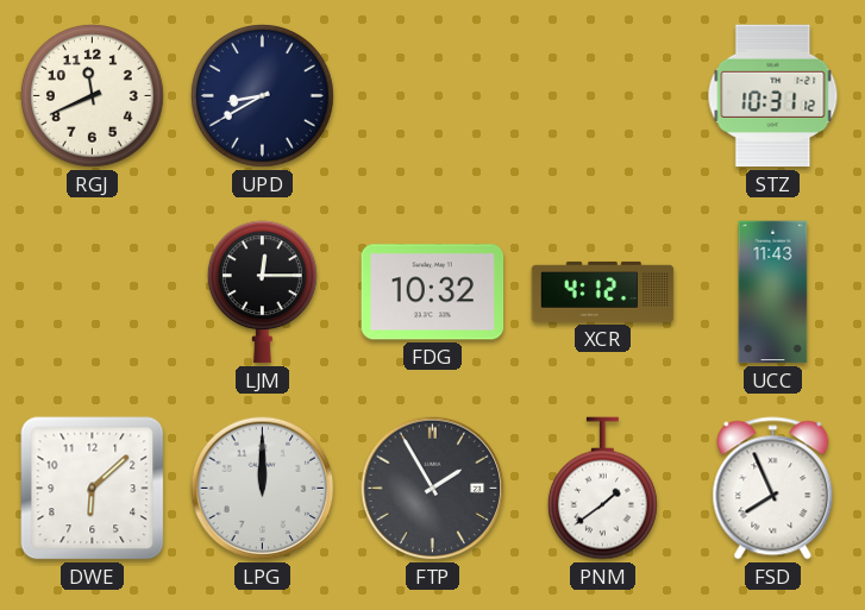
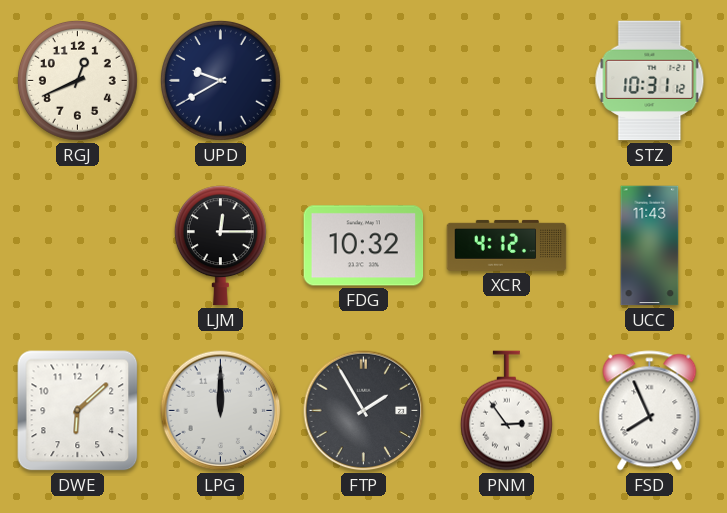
RGJ: 11:41 -> 12:41
UPD: 8:40 -> 9:40
PNM: 1:39 -> 2:54
